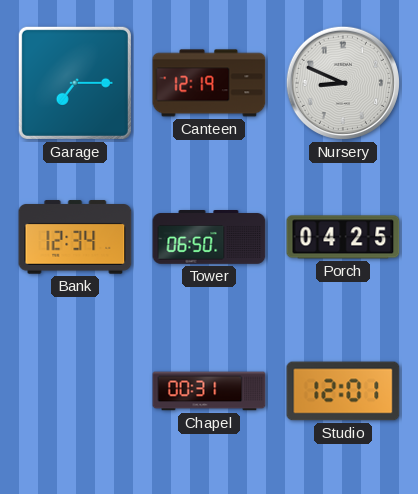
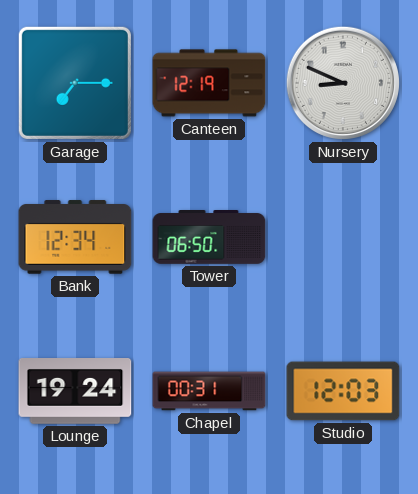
Porch: 04:25 -> none
Lounge: none -> 19:24
Studio: 12:01 -> 12:03
